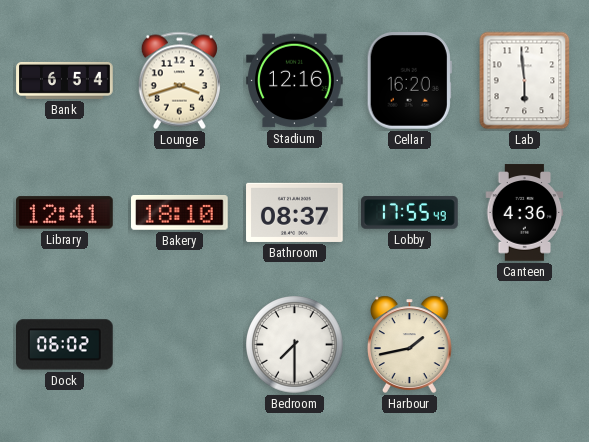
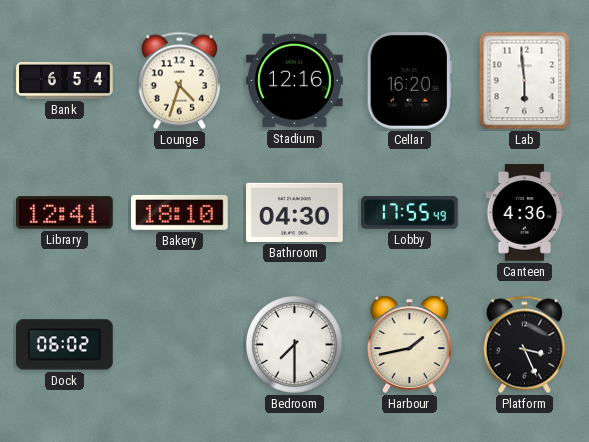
Lounge: 3:42 -> 4:33
Bathroom: 08:37 -> 04:30
Platform: none -> 3:26
